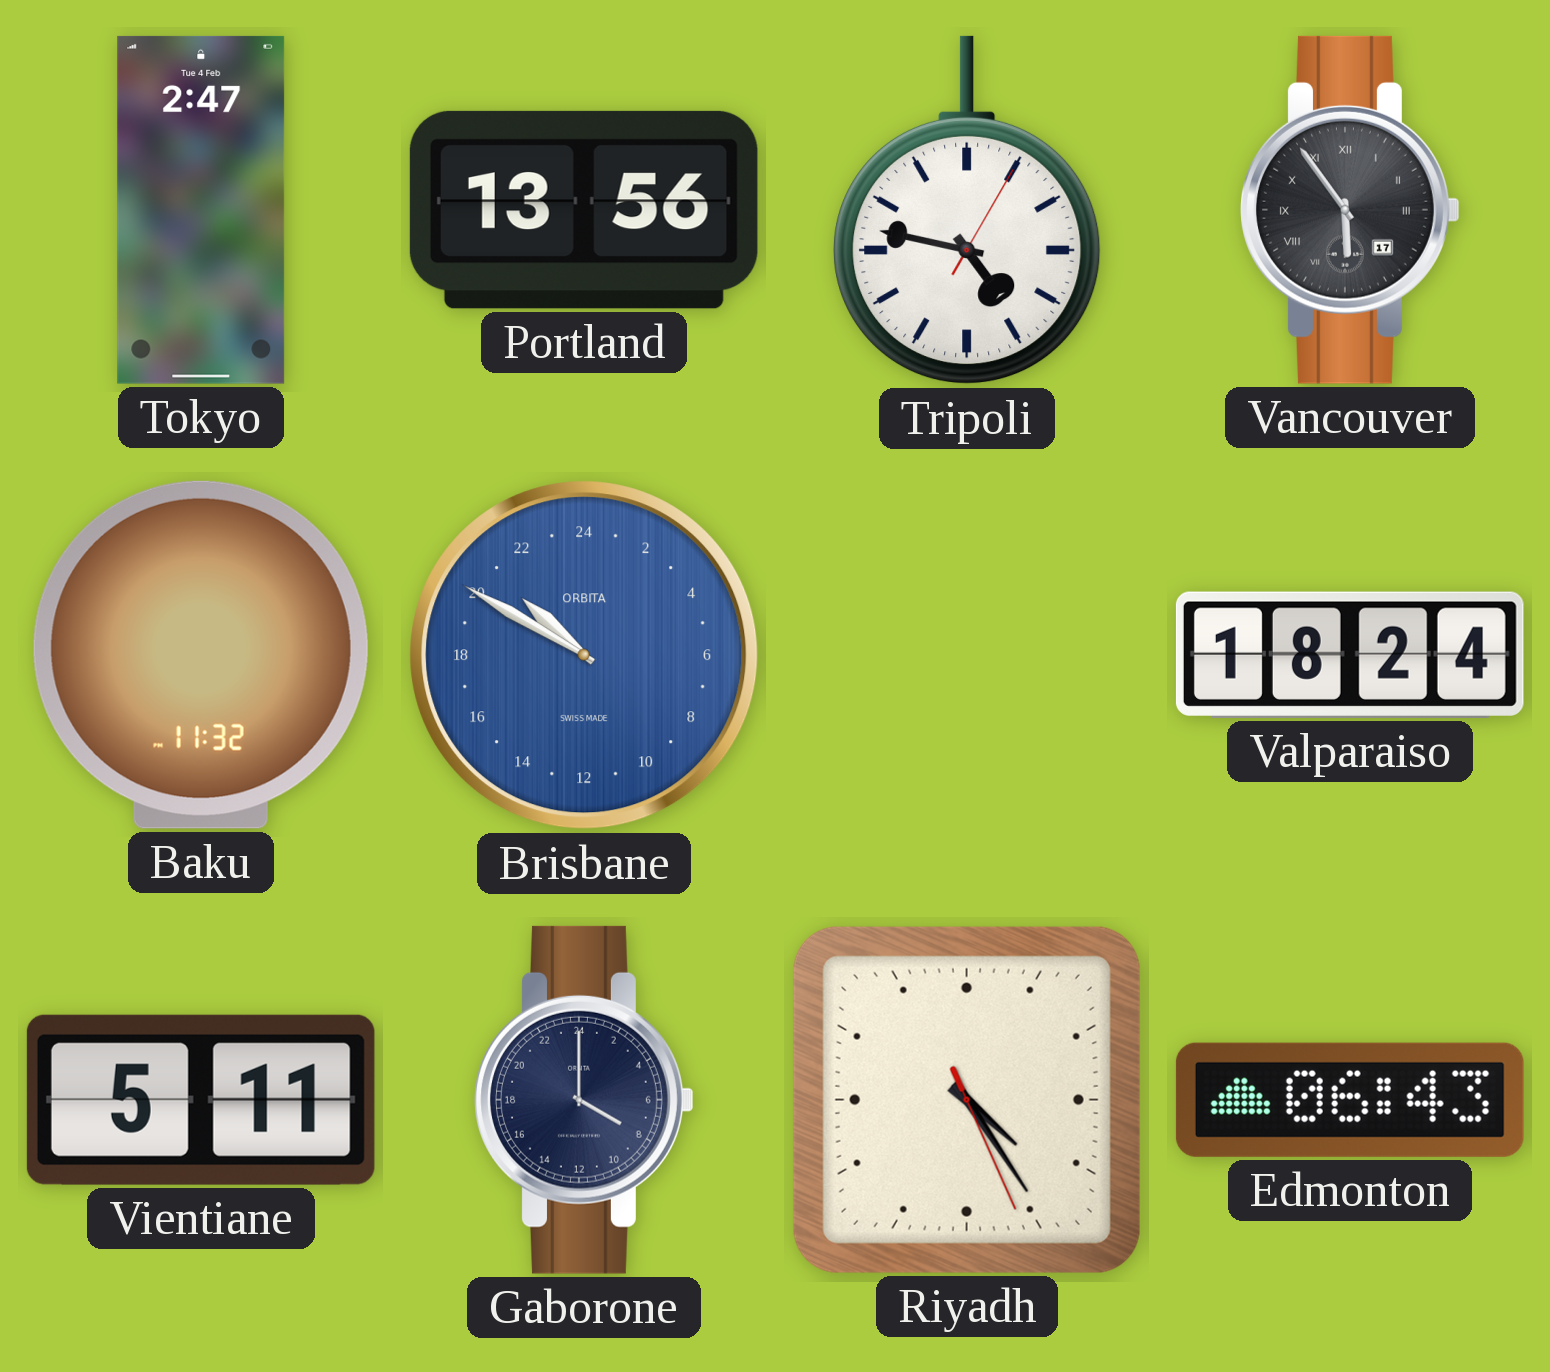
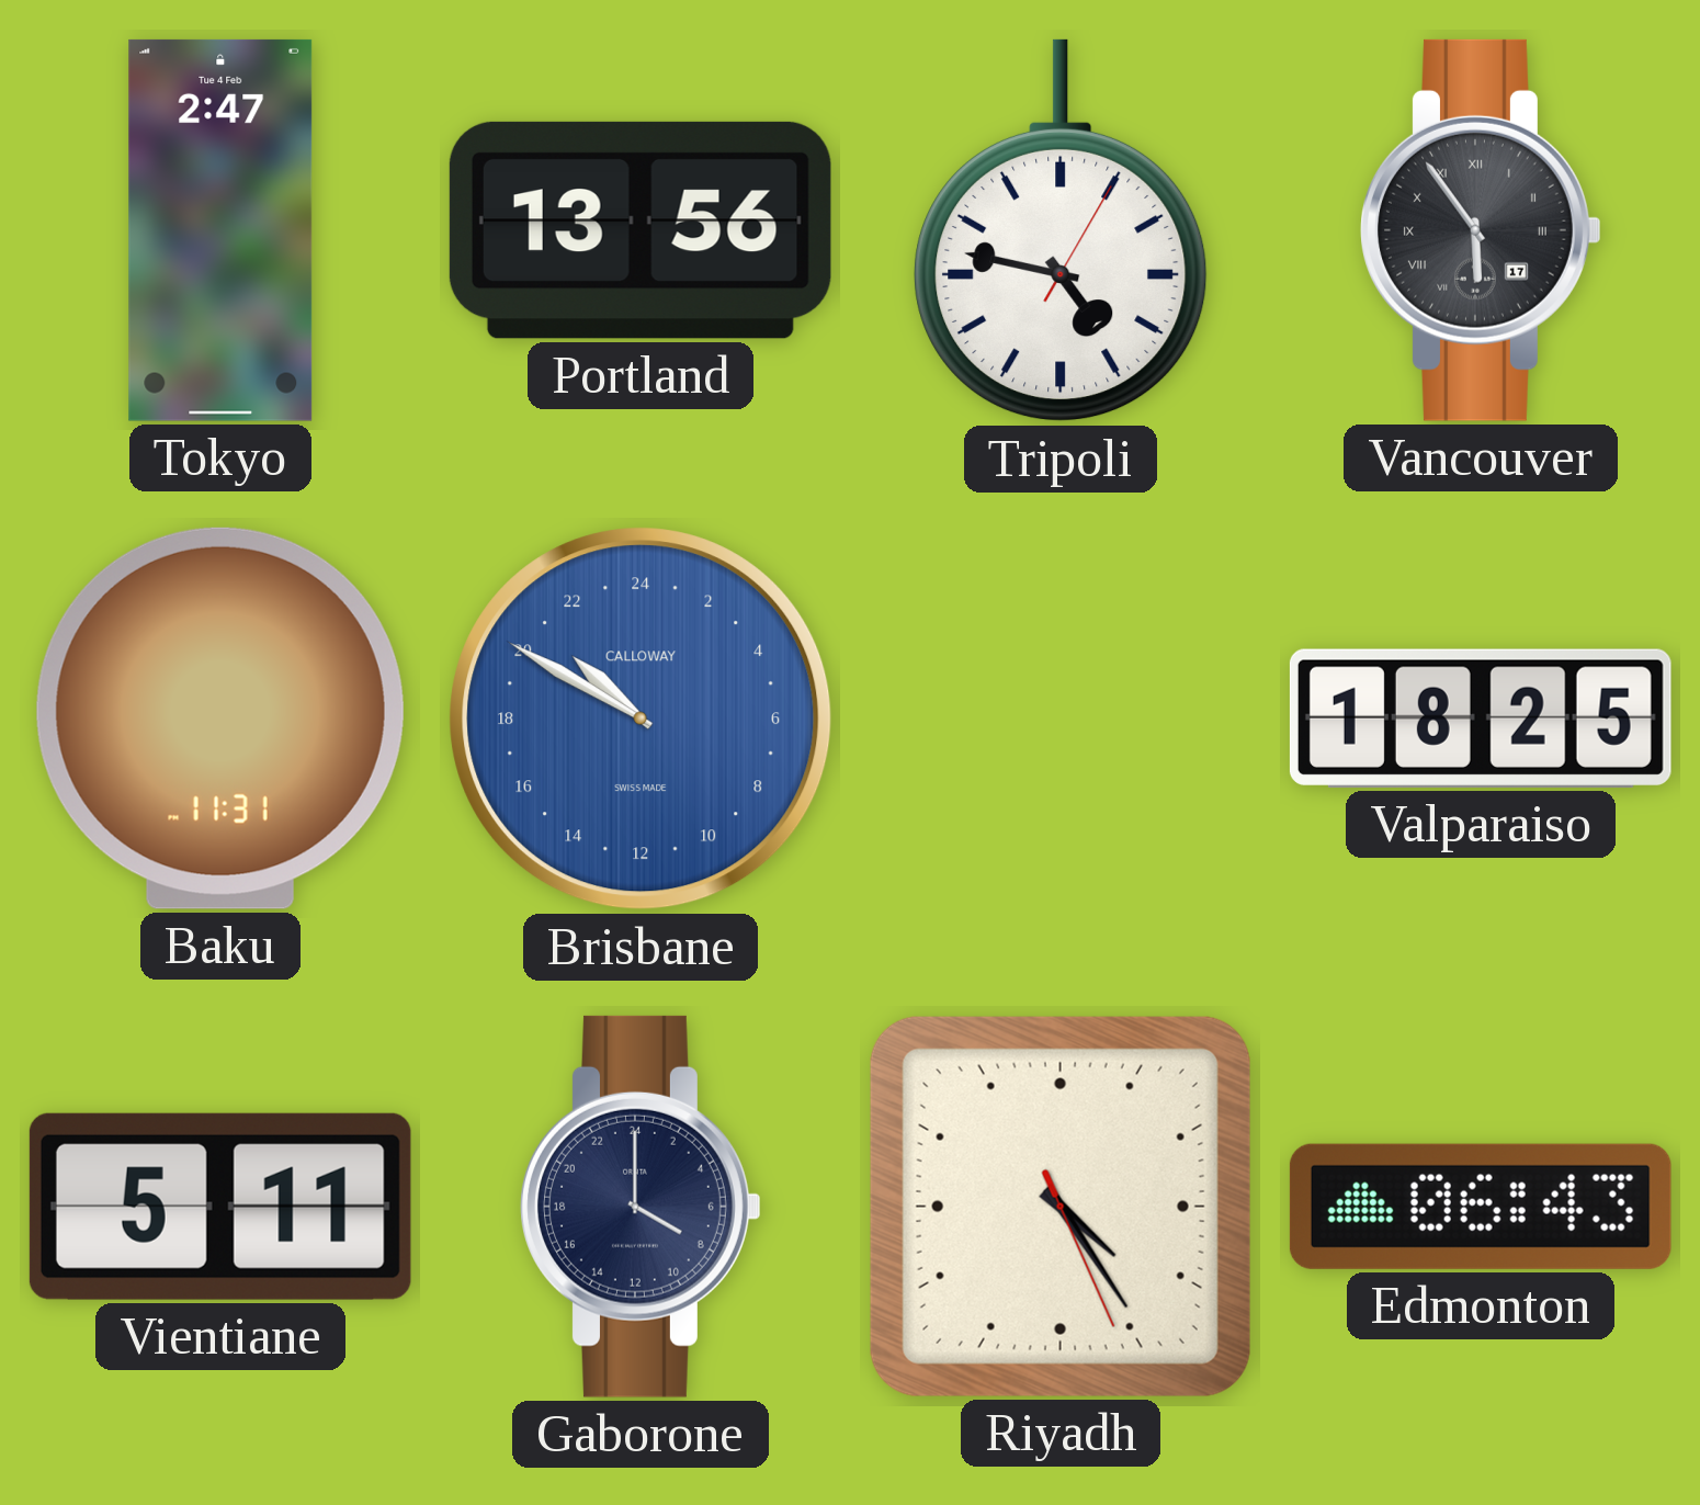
Baku: 11:32 -> 11:31
Brisbane brand: ORBITA -> CALLOWAY
Valparaiso: 18:24 -> 18:25
